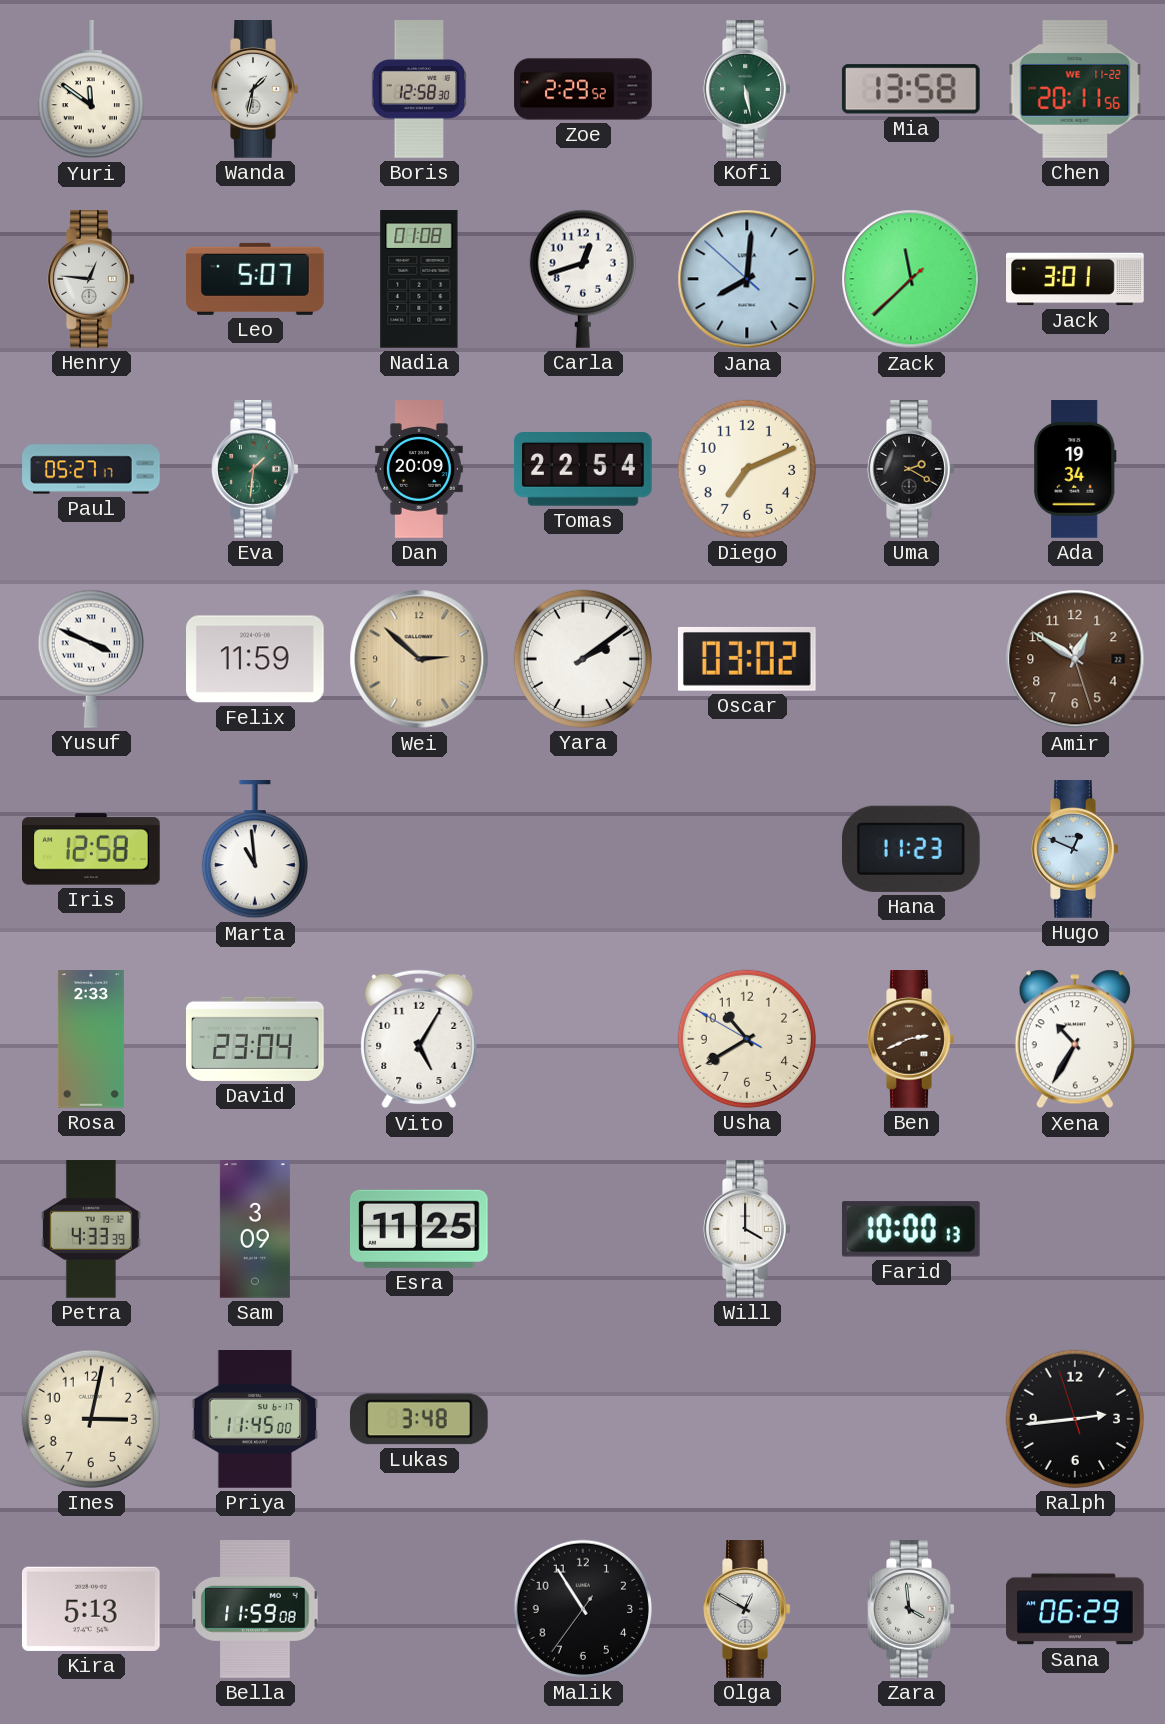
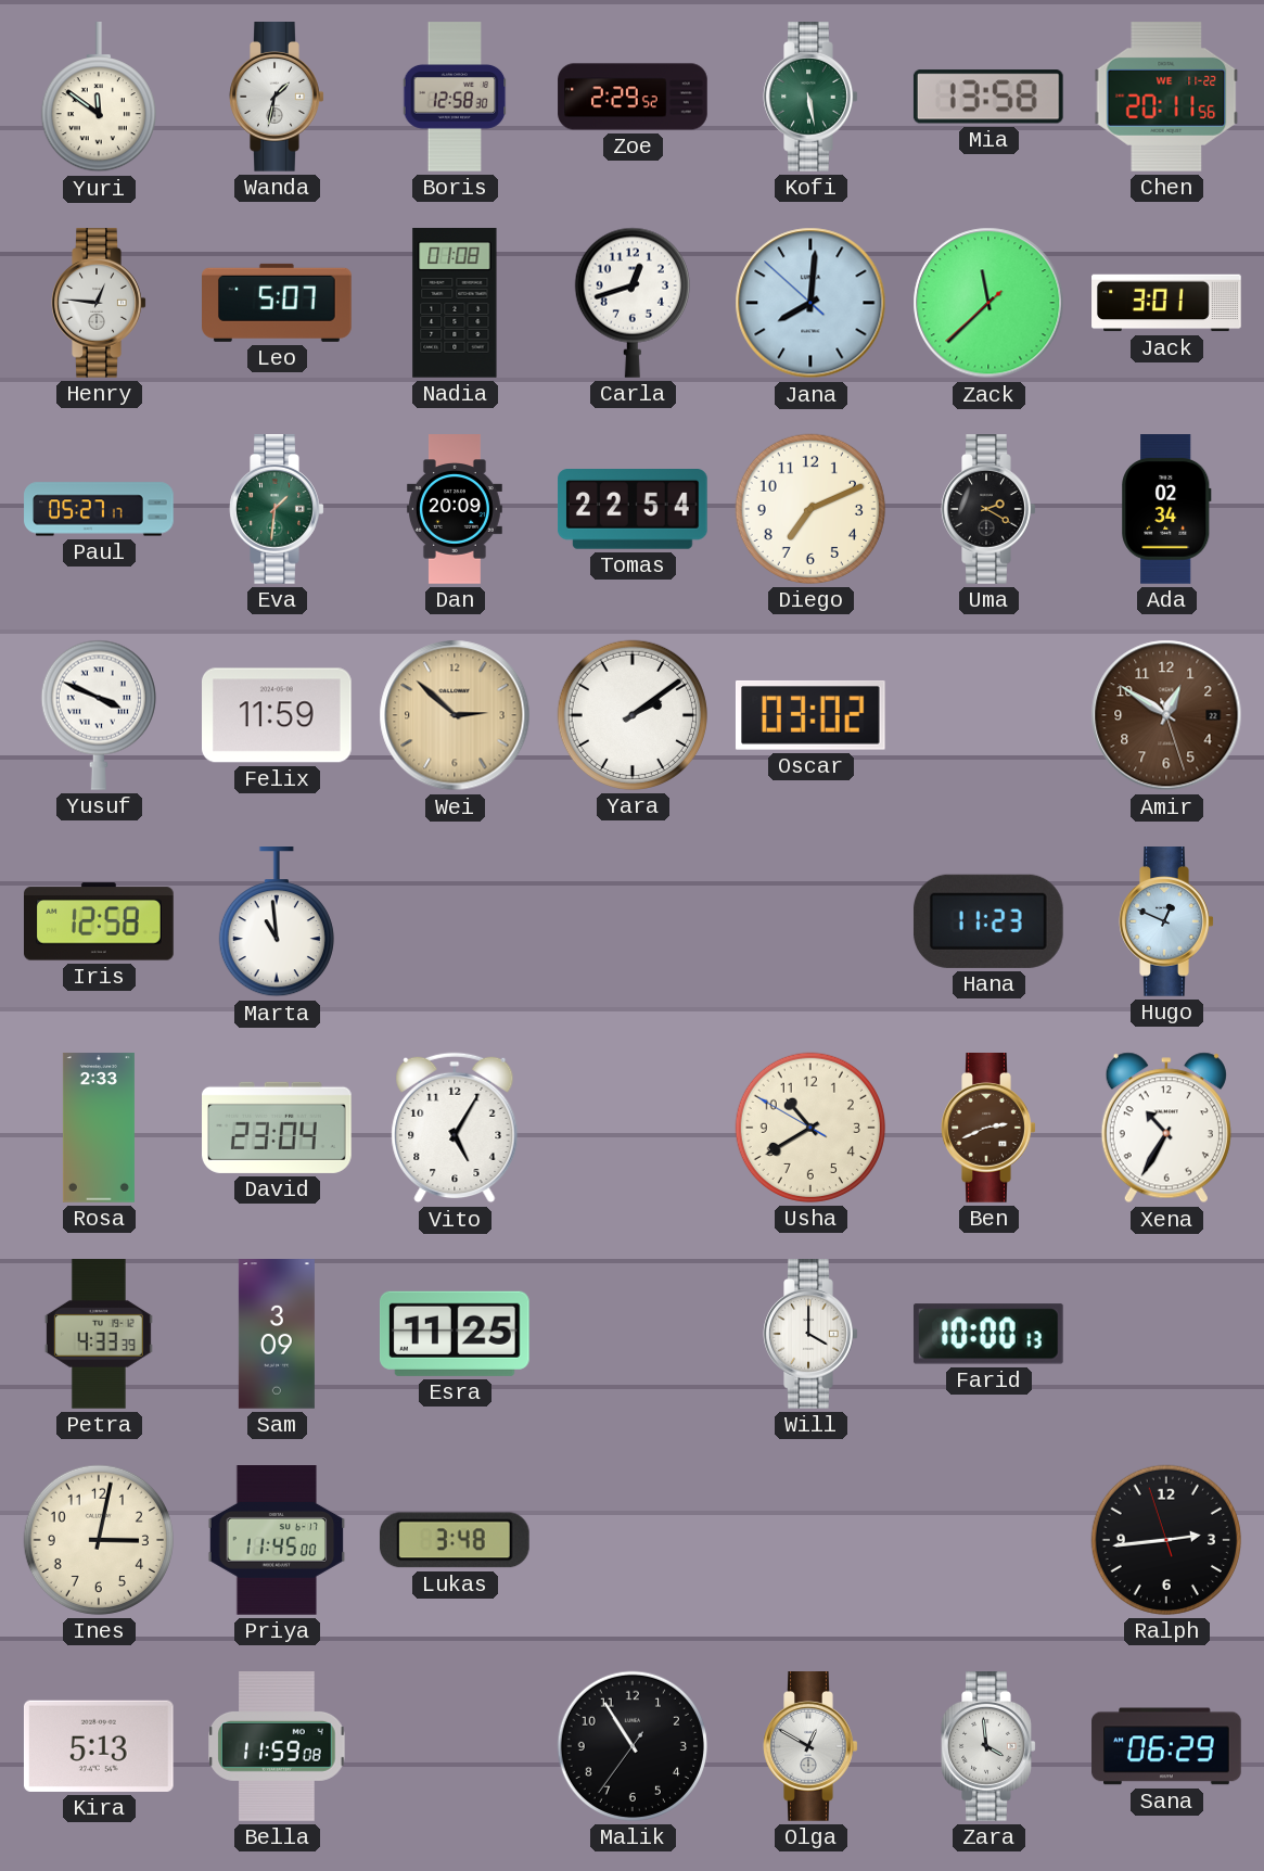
Ada: 19:34 -> 02:34
